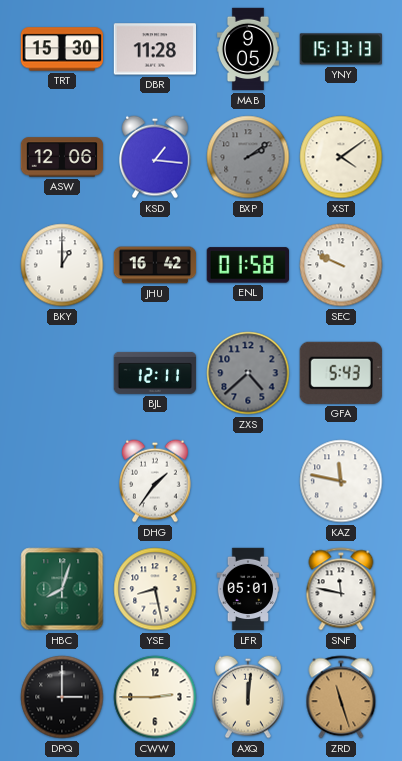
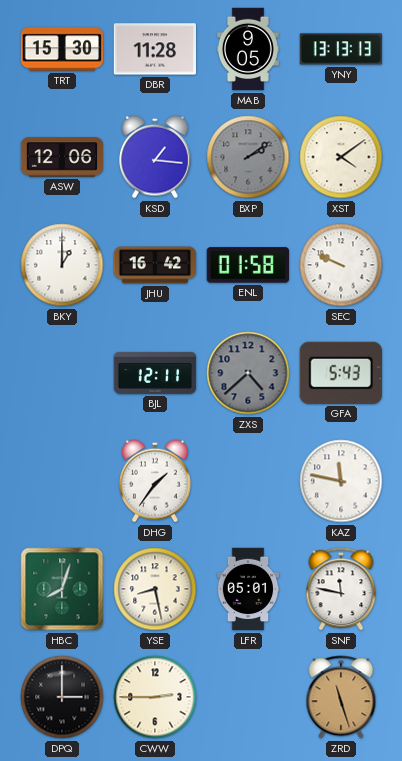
YNY: 15:13 -> 13:13
AXQ: 12:01 -> none
